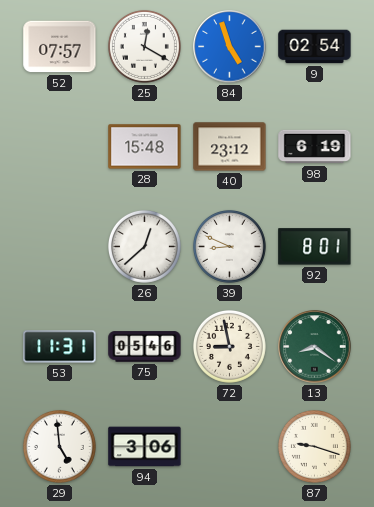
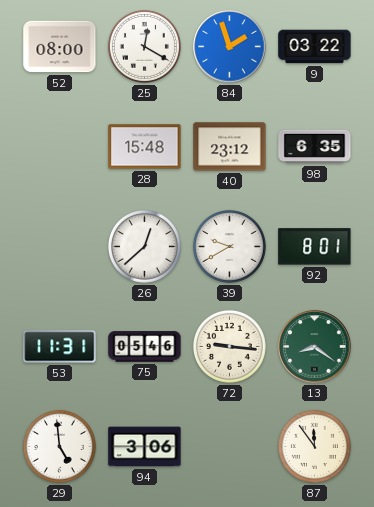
52: 07:57 -> 08:00
84: 4:57 -> 1:57
9: 02:54 -> 03:22
98: 6:19 -> 6:35
39: 8:49 -> 9:40
72: 8:58 -> 9:16
87: 9:18 -> 11:54
